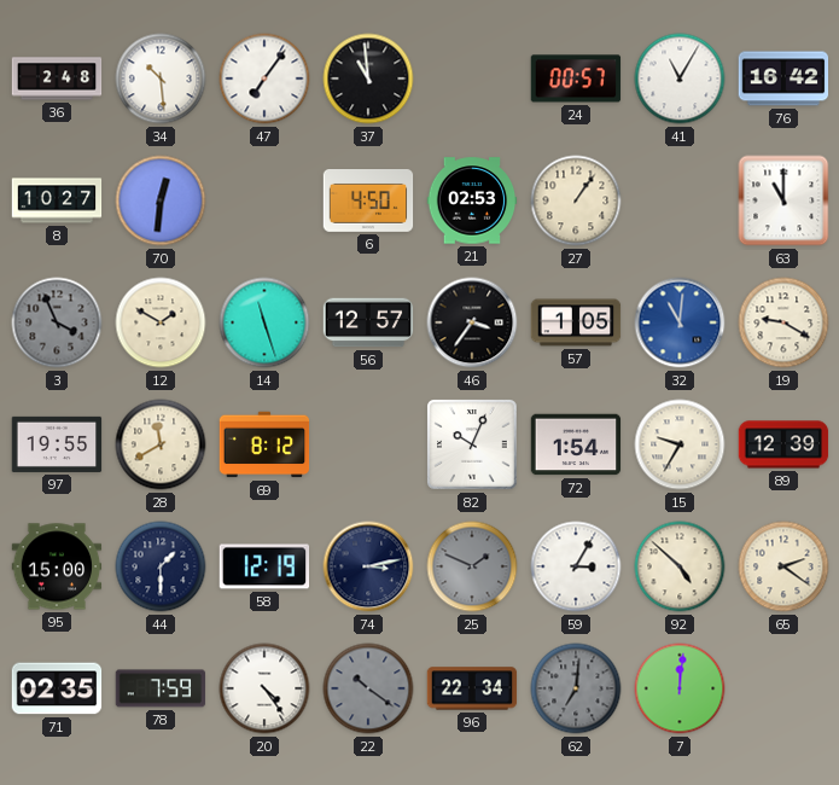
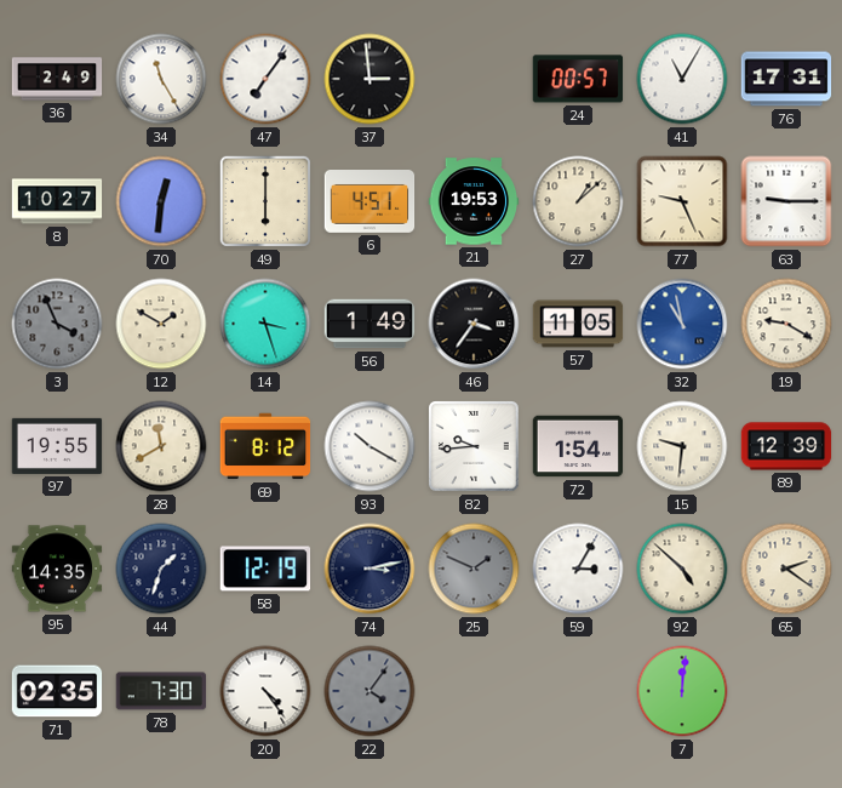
36: 2:48 -> 2:49
34: 10:29 -> 11:25
37: 10:59 -> 2:59
76: 16:42 -> 17:31
49: none -> 6:00
6: 4:50 -> 4:51
21: 02:53 -> 19:53
27: 1:06 -> 1:08
77: none -> 9:26
63: 11:00 -> 9:15
14: 11:27 -> 3:27
56: 12:57 -> 1:49
57: 1:05 -> 11:05
32: 11:01 -> 10:58
93: none -> 10:20
82: 10:04 -> 9:44
15: 9:35 -> 9:31
95: 15:00 -> 14:35
44: 1:30 -> 1:33
78: 7:59 -> 7:30
22: 10:21 -> 4:06
96: 22:34 -> none
62: 7:01 -> none
